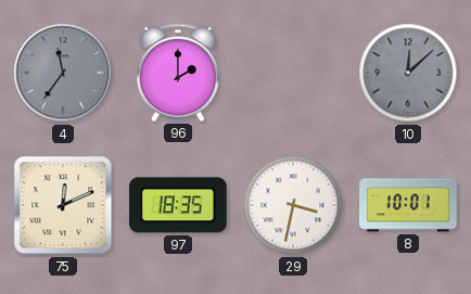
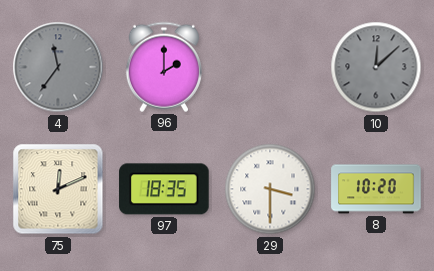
29: 3:32 -> 3:30
8: 10:01 -> 10:20
